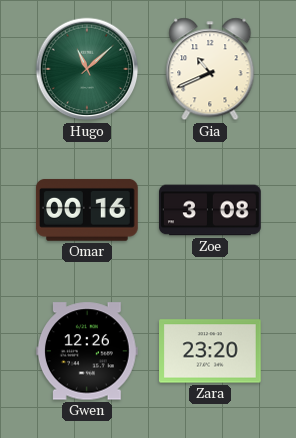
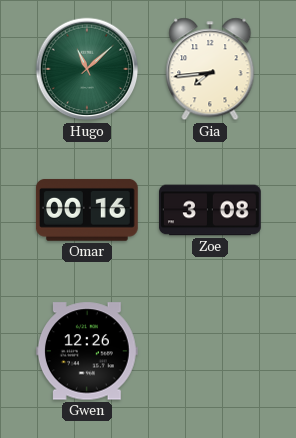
Gia: 10:41 -> 7:44
Zara: 23:20 -> none
